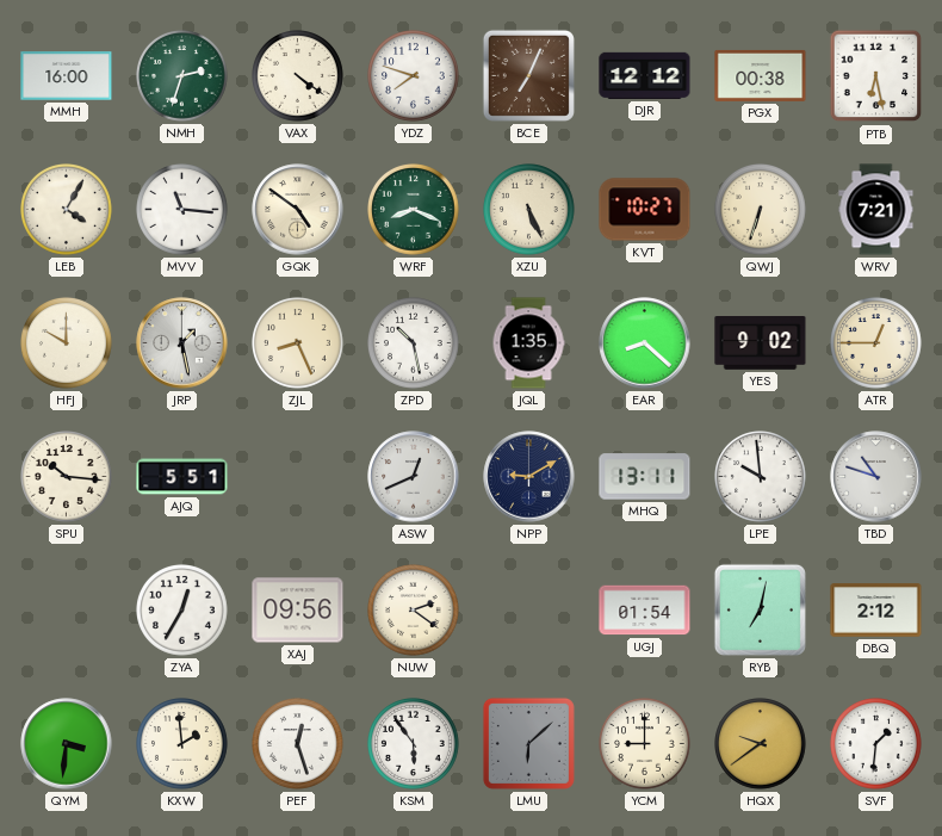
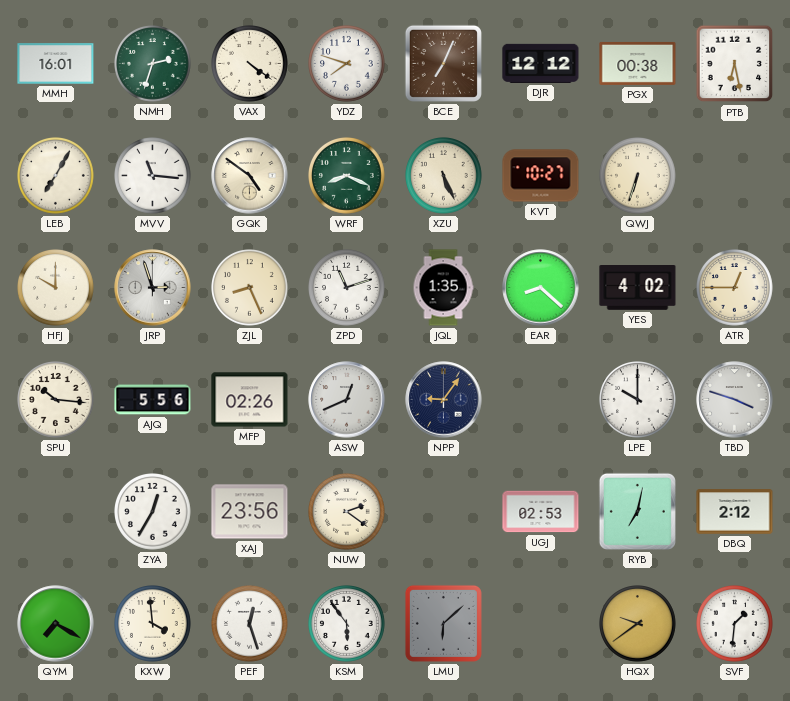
MMH: 16:00 -> 16:01
LEB: 4:05 -> 7:05
WRV: 7:21 -> none
JRP: 1:28 -> 2:57
ZPD: 10:28 -> 11:12
YES: 9:02 -> 4:02
AJQ: 5:51 -> 5:56
MFP: none -> 02:26
NPP: 9:10 -> 9:06
MHQ: 13:11 -> none
LPE: 9:59 -> 10:00
TBD: 10:48 -> 3:48
XAJ: 09:56 -> 23:56
UGJ: 01:54 -> 02:53
QYM: 3:31 -> 7:20
KXW: 1:59 -> 3:59
YCM: 9:00 -> none
